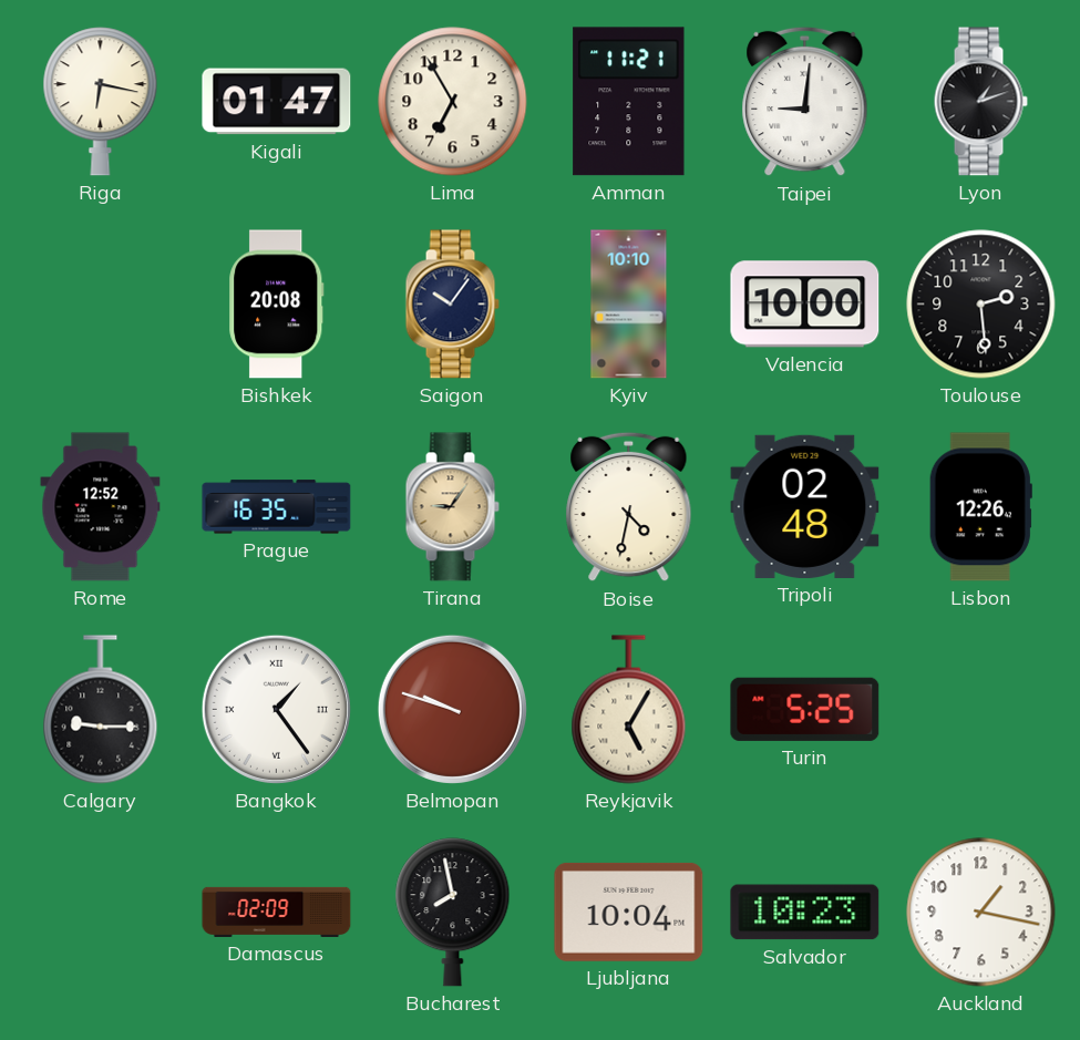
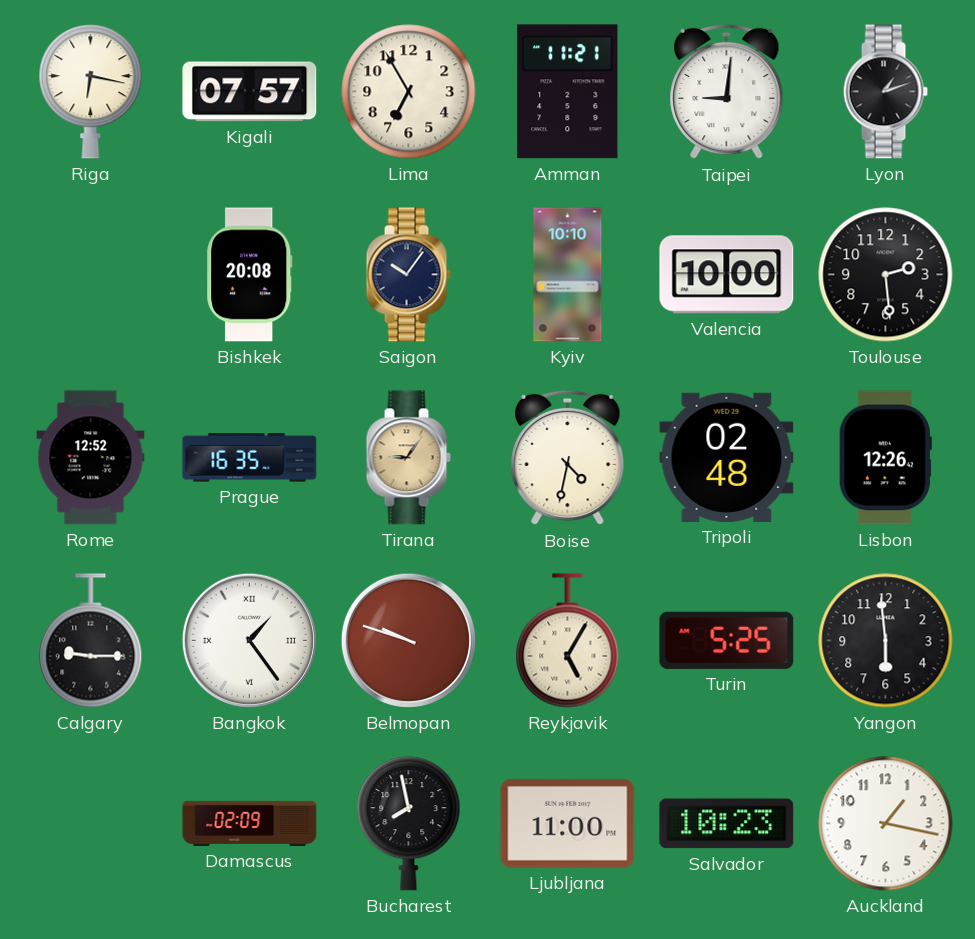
Kigali: 01:47 -> 07:57
Yangon: none -> 5:59
Ljubljana: 10:04 -> 11:00
